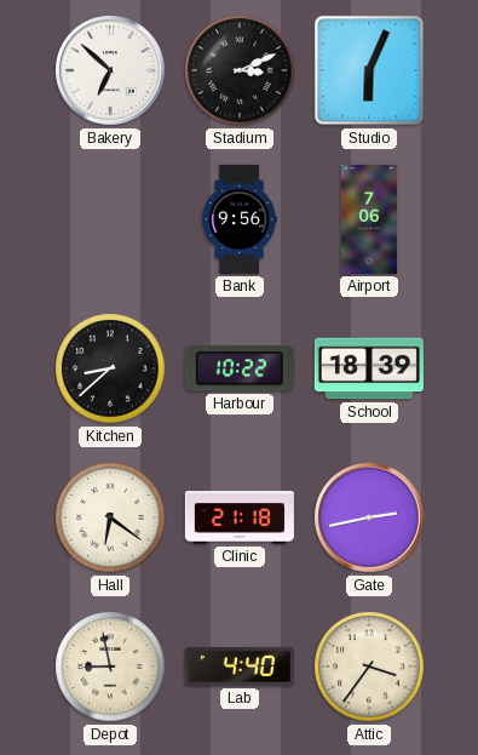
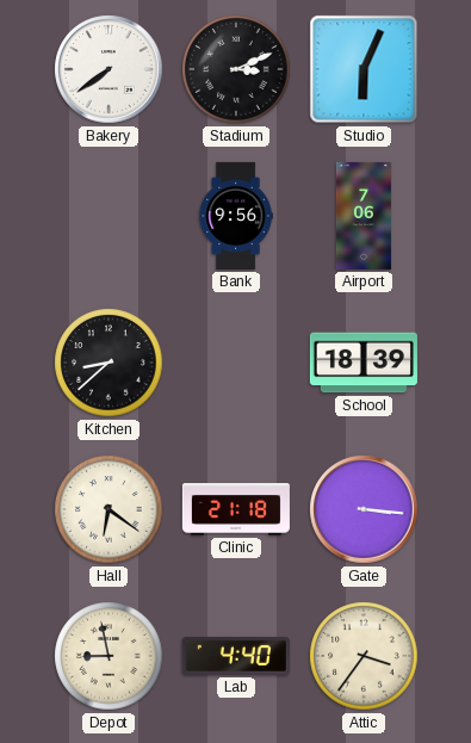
Bakery: 6:52 -> 7:39
Harbour: 10:22 -> none
Gate: 2:43 -> 3:16
